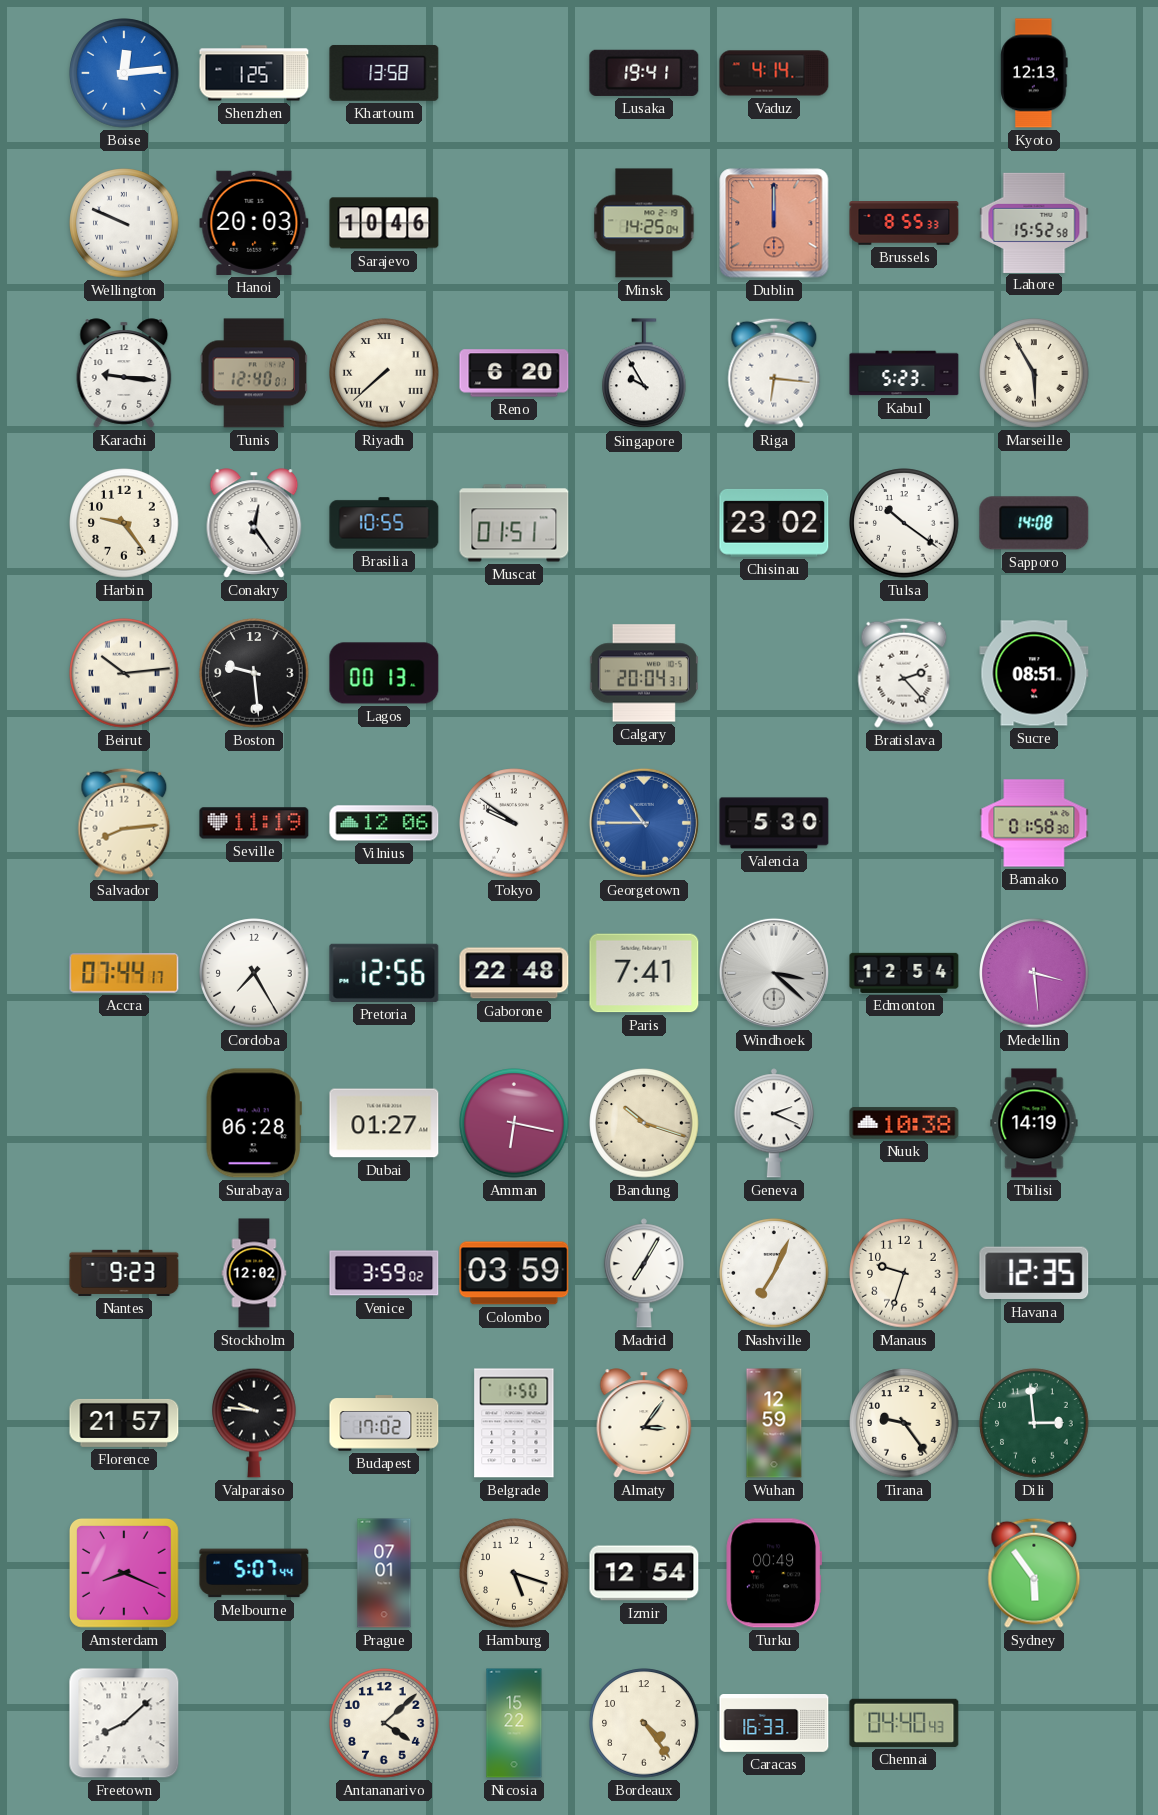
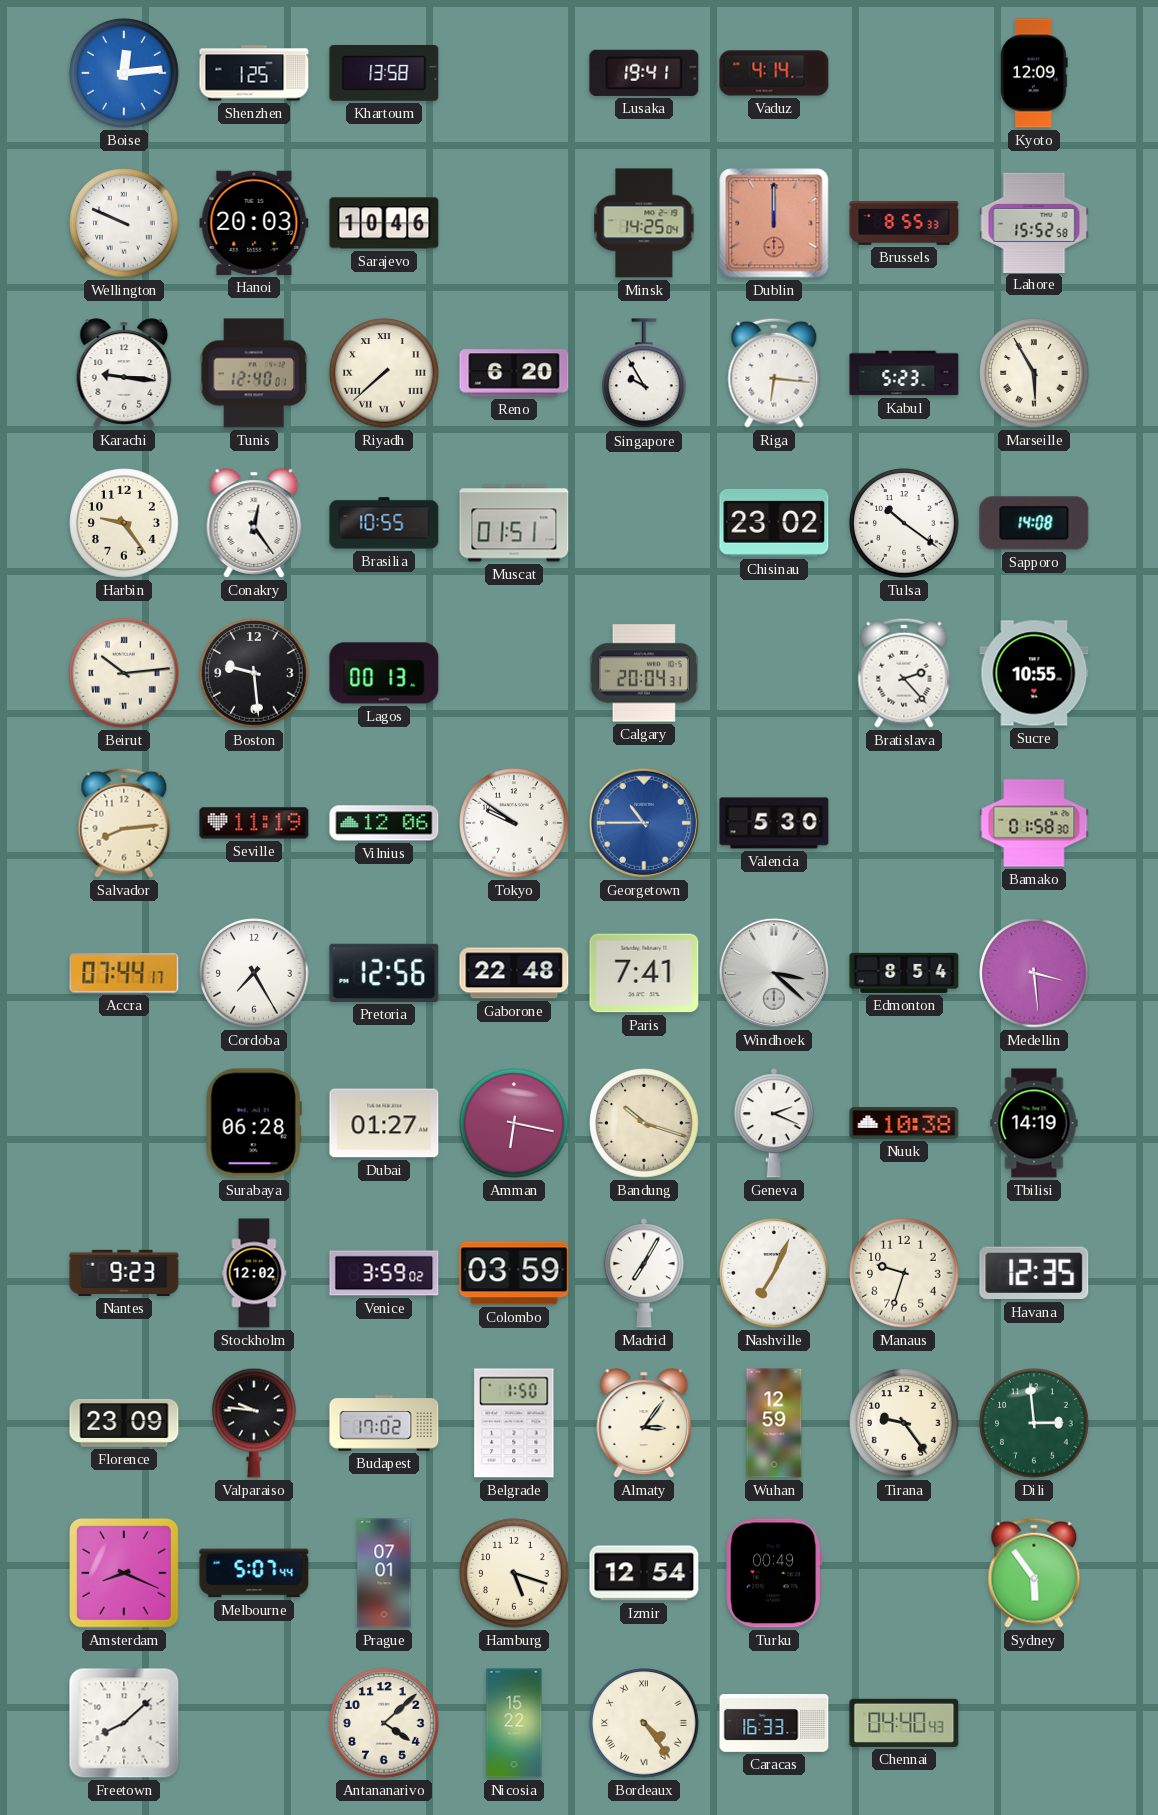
Kyoto: 12:13 -> 12:09
Sucre: 08:51 -> 10:55
Edmonton: 12:54 -> 8:54
Florence: 21:57 -> 23:09
Bordeaux numerals: Arabic -> Roman
